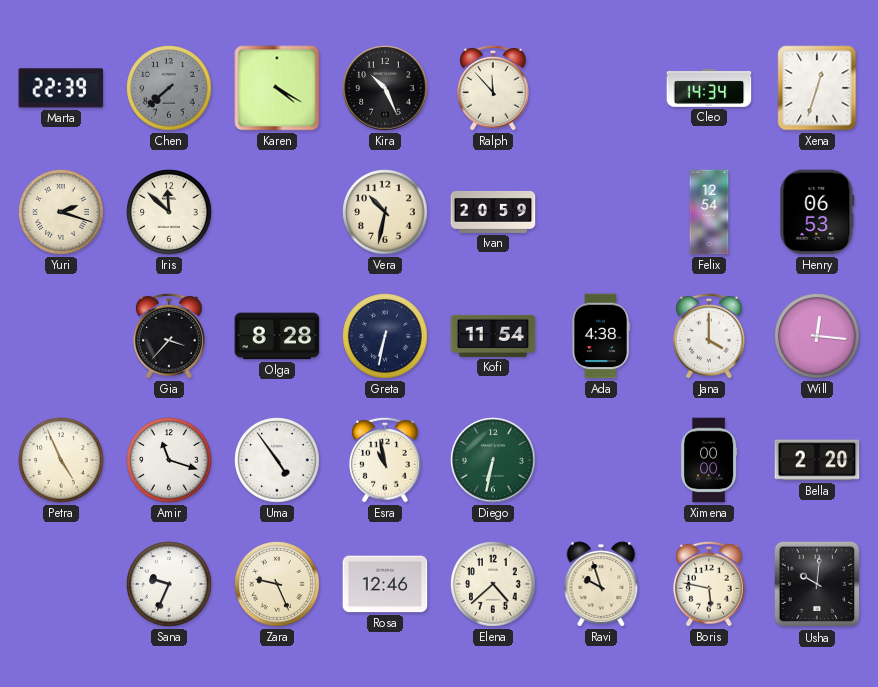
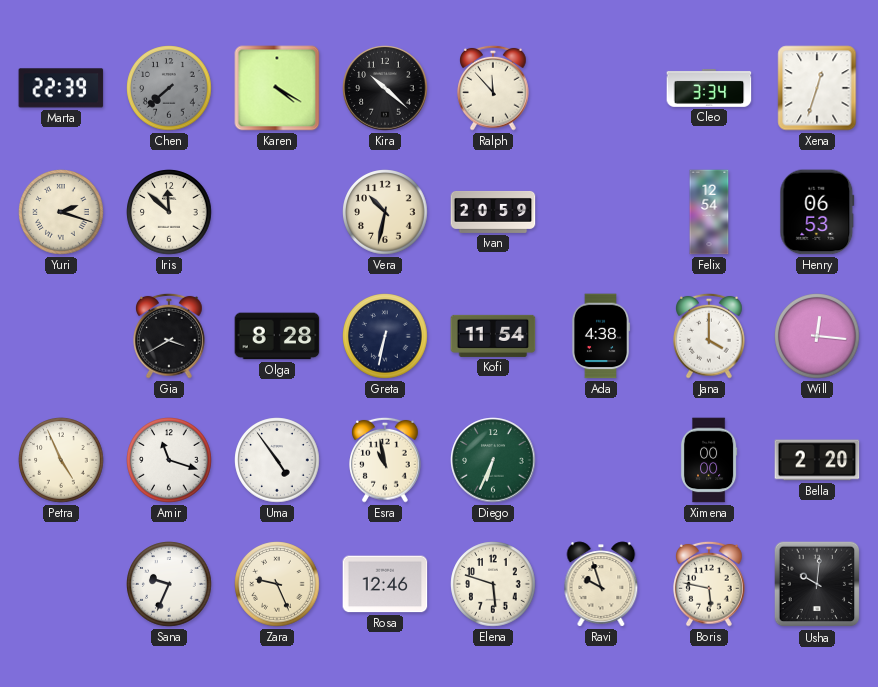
Kira: 10:26 -> 10:22
Cleo: 14:34 -> 3:34
Gia: 3:37 -> 3:40
Diego: 6:32 -> 6:34
Elena: 4:38 -> 5:48
